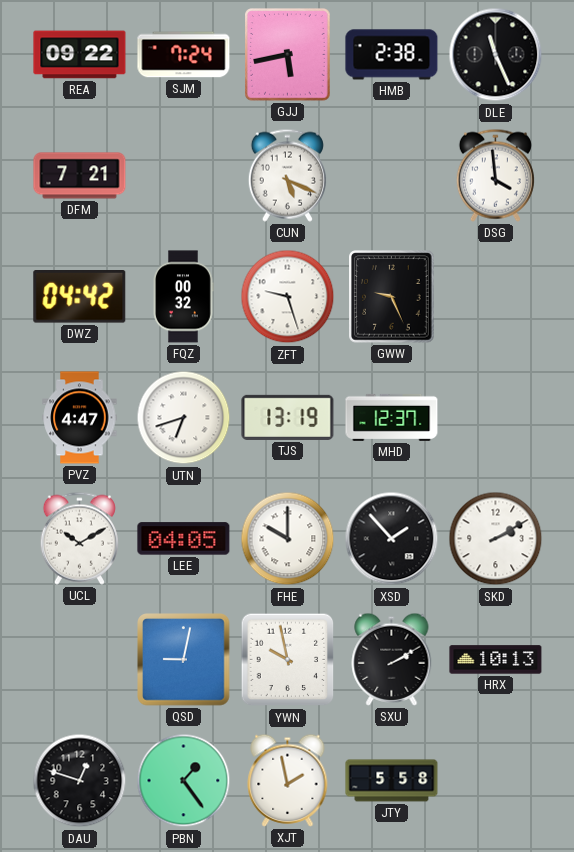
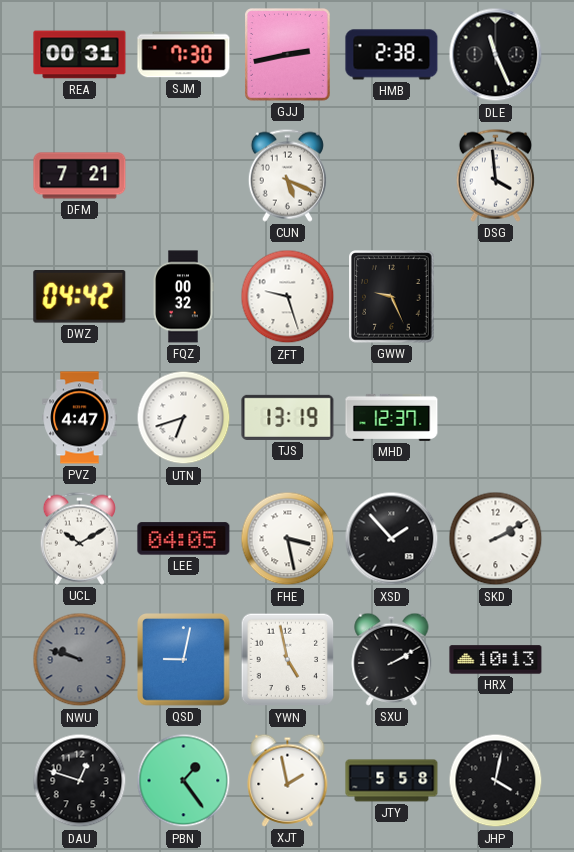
REA: 09:22 -> 00:31
SJM: 7:24 -> 7:30
GJJ: 5:43 -> 2:43
FHE: 10:00 -> 3:28
NWU: none -> 9:48
YWN: 9:58 -> 4:58
JHP: none -> 4:02
